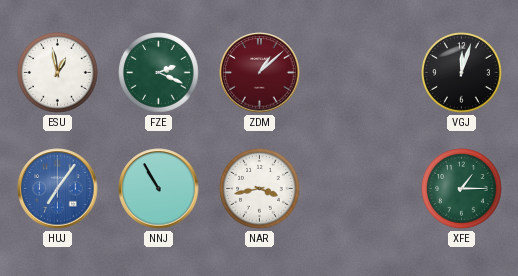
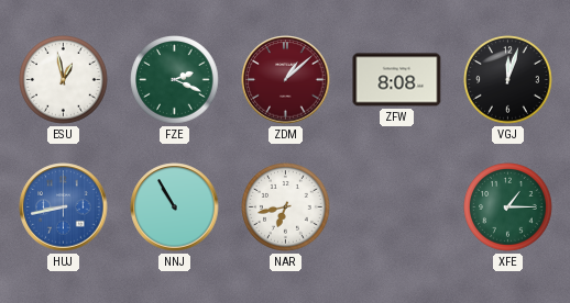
ZFW: none -> 8:08
HUJ: 7:06 -> 8:43
NAR: 3:43 -> 6:43
